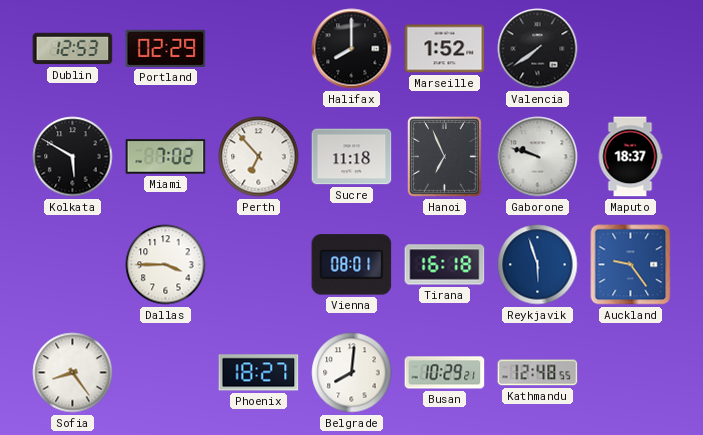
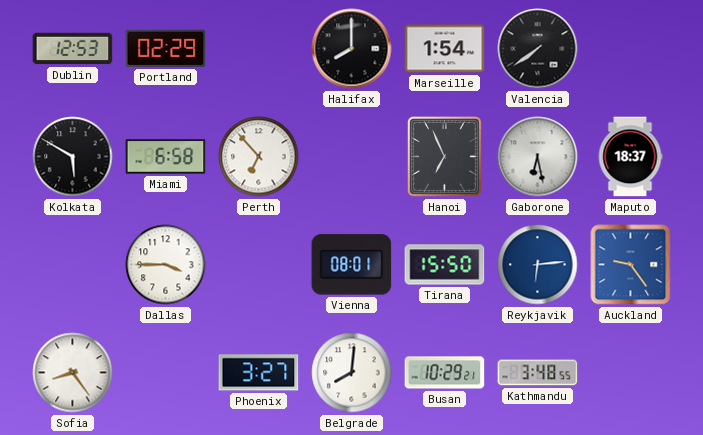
Marseille: 1:52 -> 1:54
Miami: 7:02 -> 6:58
Sucre: 11:18 -> none
Gaborone: 9:48 -> 6:28
Tirana: 16:18 -> 15:50
Reykjavik: 5:57 -> 6:14
Phoenix: 18:27 -> 3:27
Kathmandu: 12:48 -> 3:48
